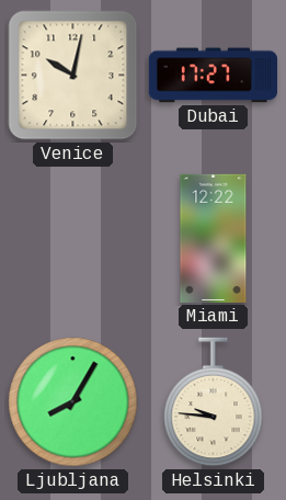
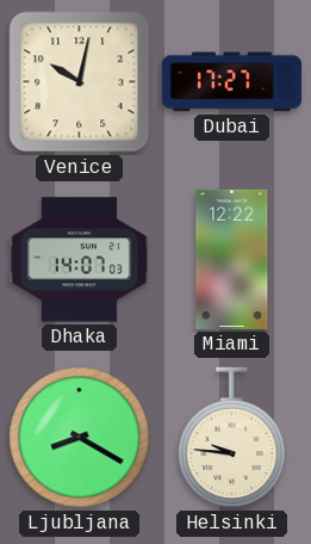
Dhaka: none -> 14:07
Ljubljana: 8:05 -> 8:20
